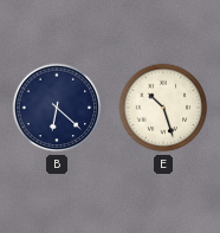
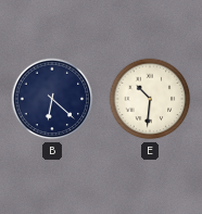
E: 10:27 -> 10:31
